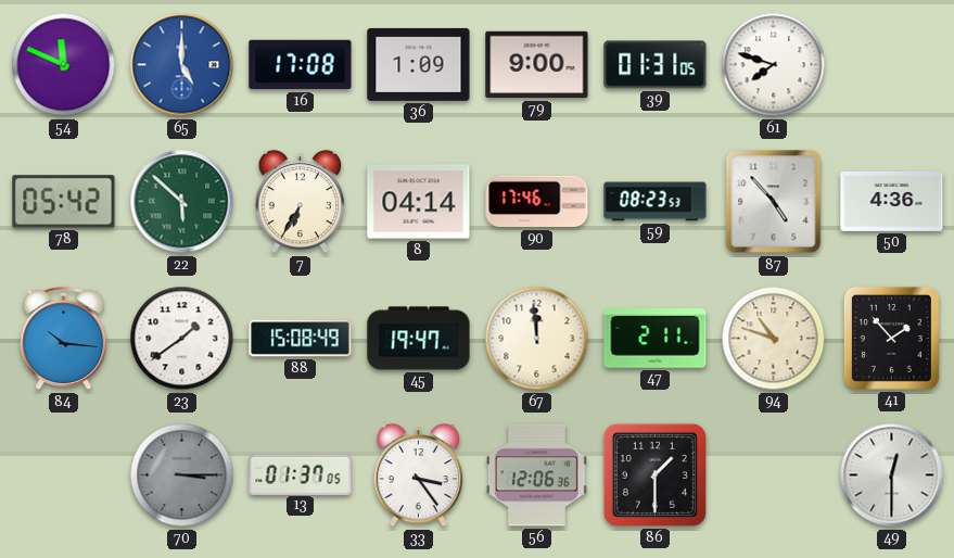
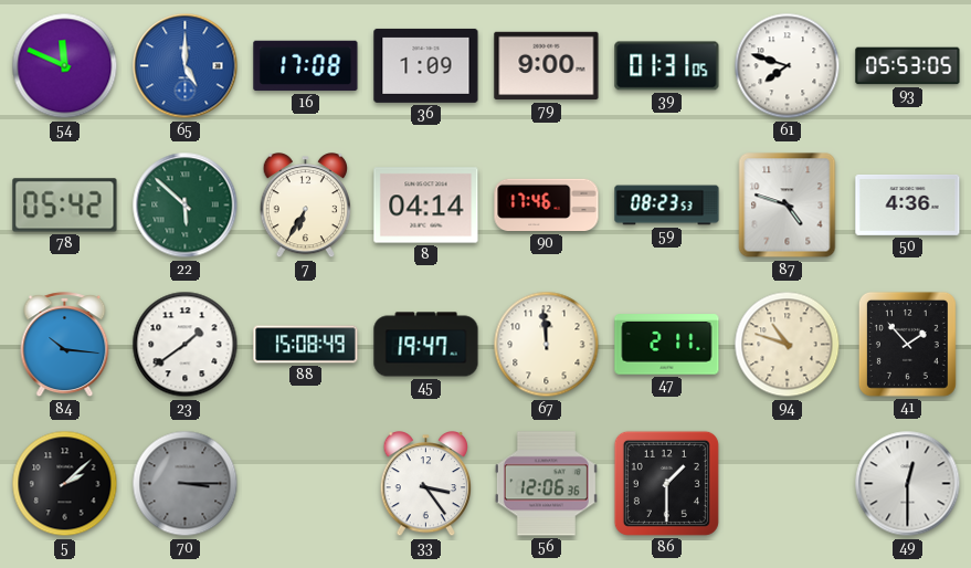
93: none -> 05:53
87: 4:53 -> 4:48
5: none -> 2:08
13: 01:37 -> none
